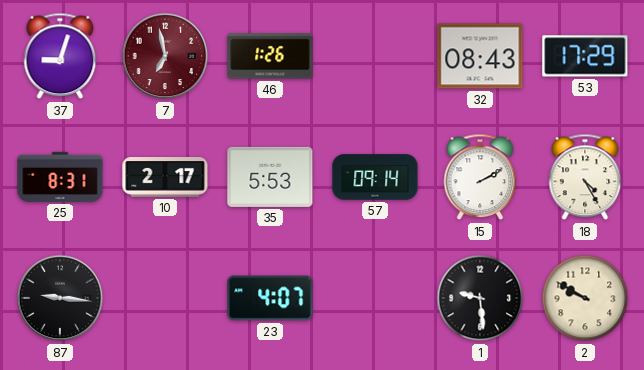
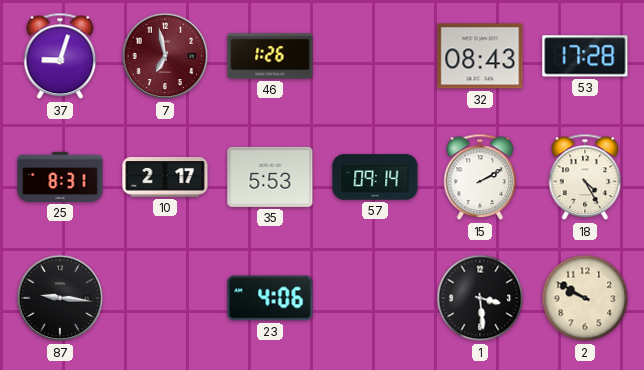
53: 17:29 -> 17:28
23: 4:07 -> 4:06
1: 9:29 -> 3:29
